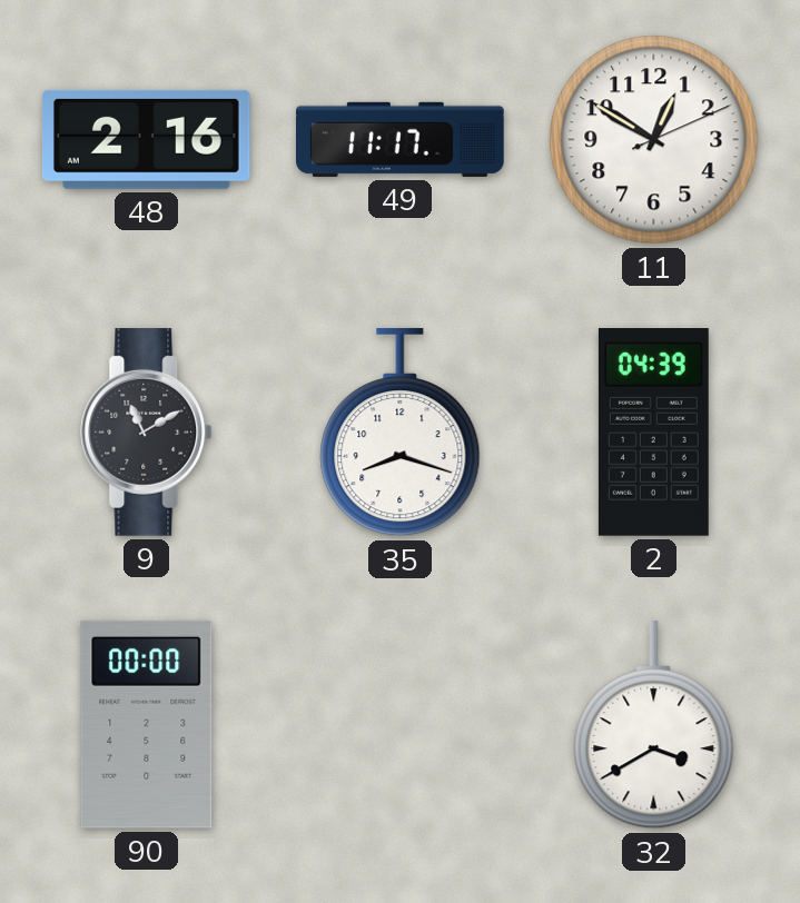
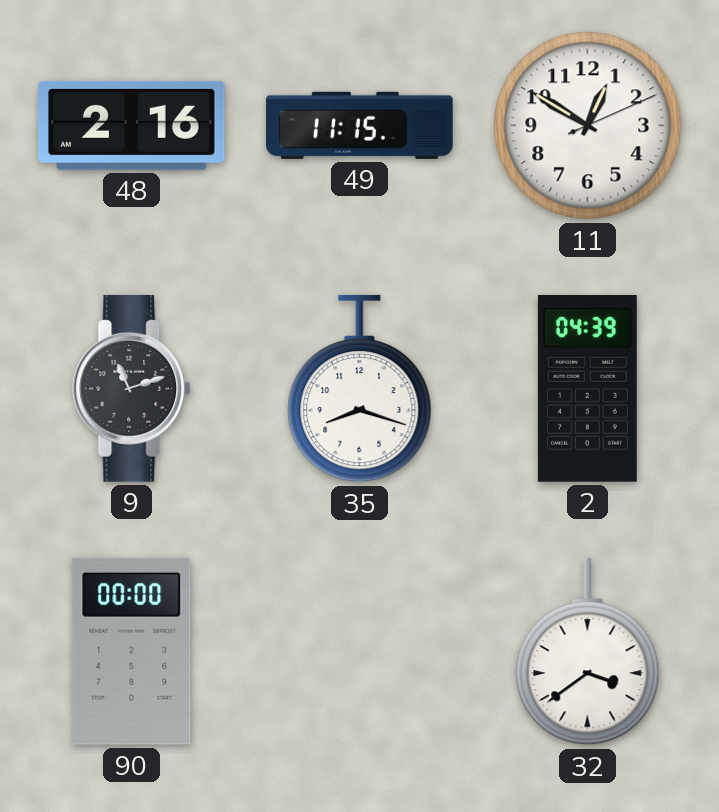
49: 11:17 -> 11:15
9: 11:10 -> 11:12
32: 3:40 -> 3:39
